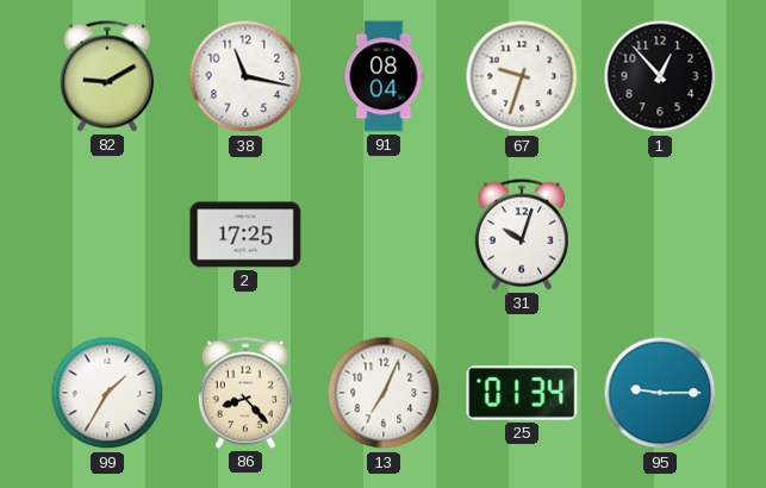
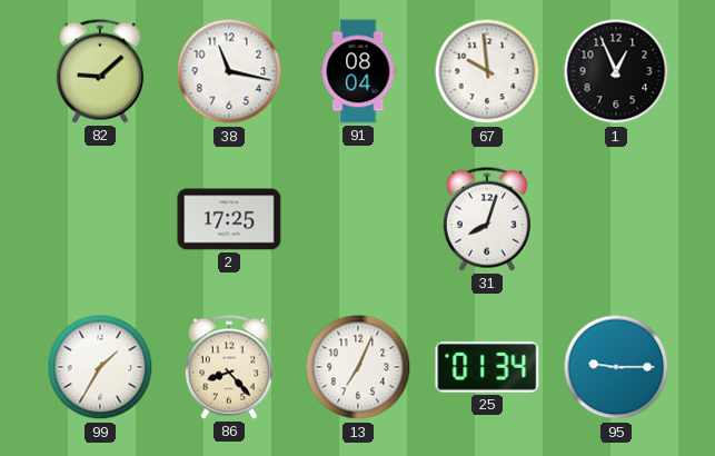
82: 9:10 -> 9:08
67: 9:33 -> 9:59
1: 12:53 -> 12:56
31: 10:03 -> 8:03
